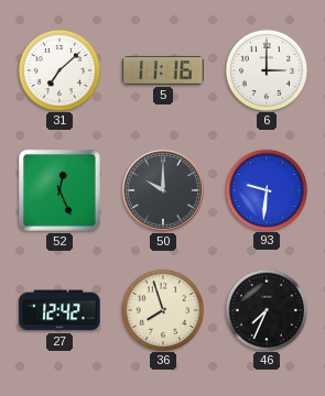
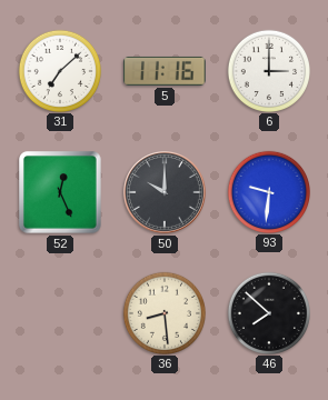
27: 12:42 -> none
36: 7:57 -> 8:29
46: 7:34 -> 7:52
